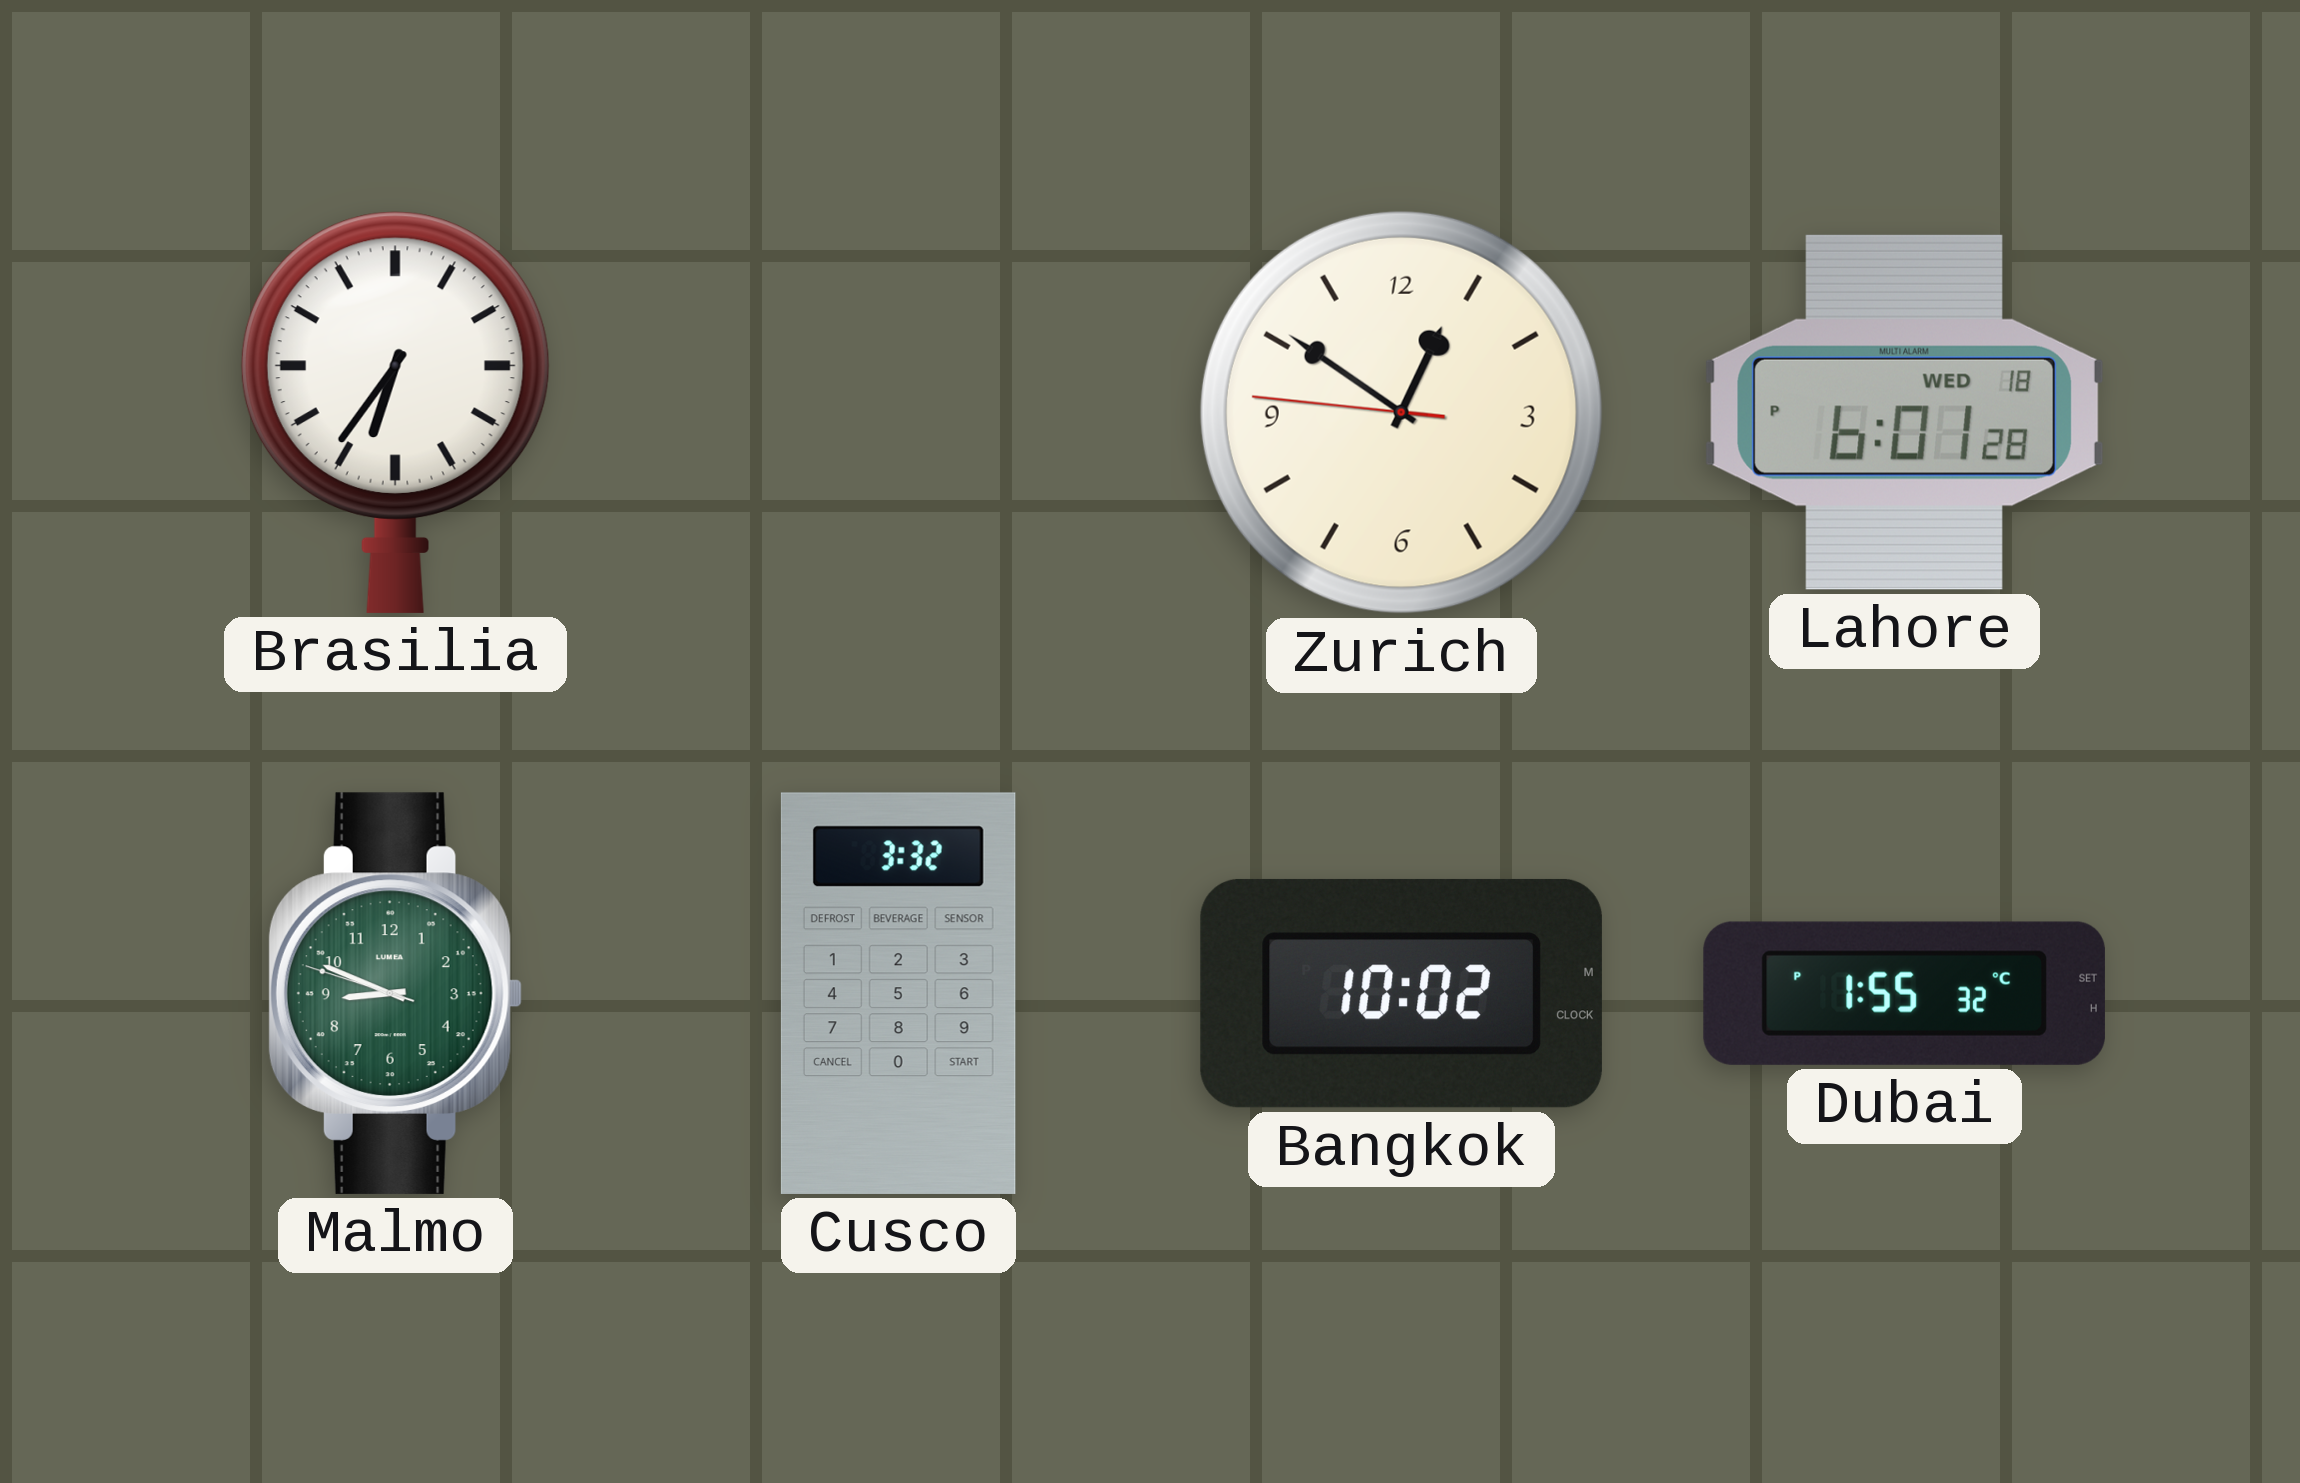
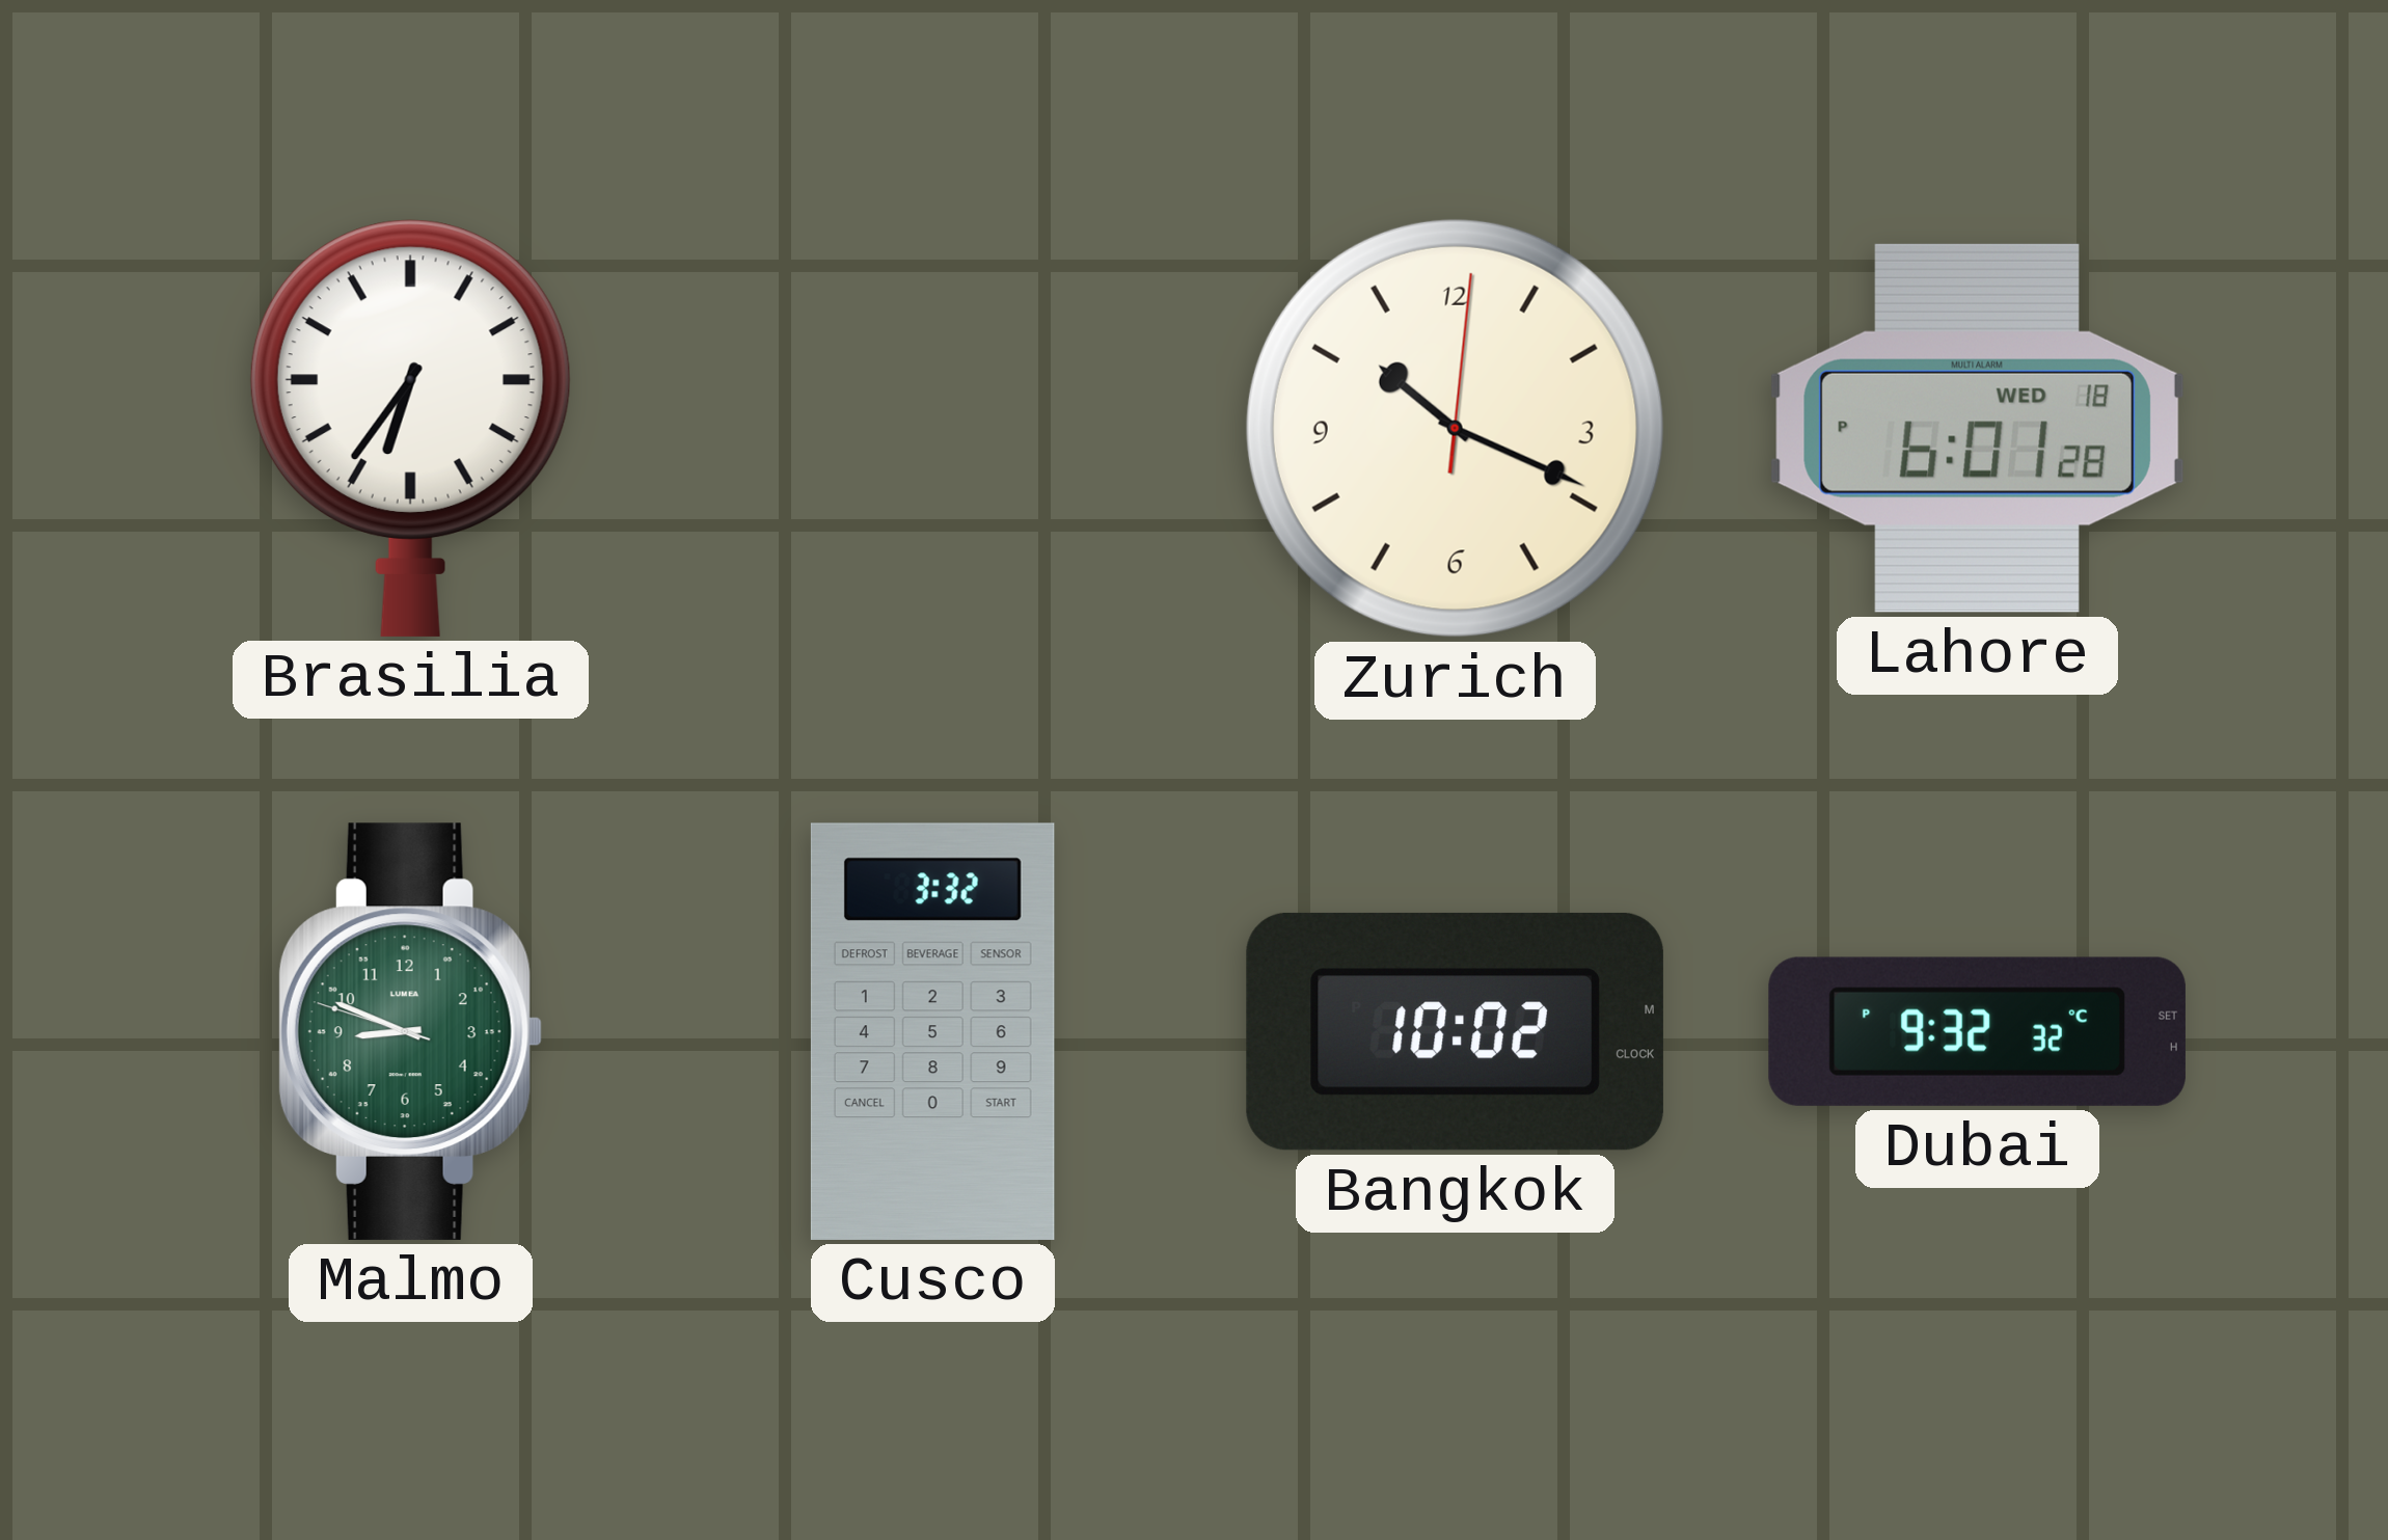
Zurich: 12:50 -> 10:19
Dubai: 1:55 -> 9:32
